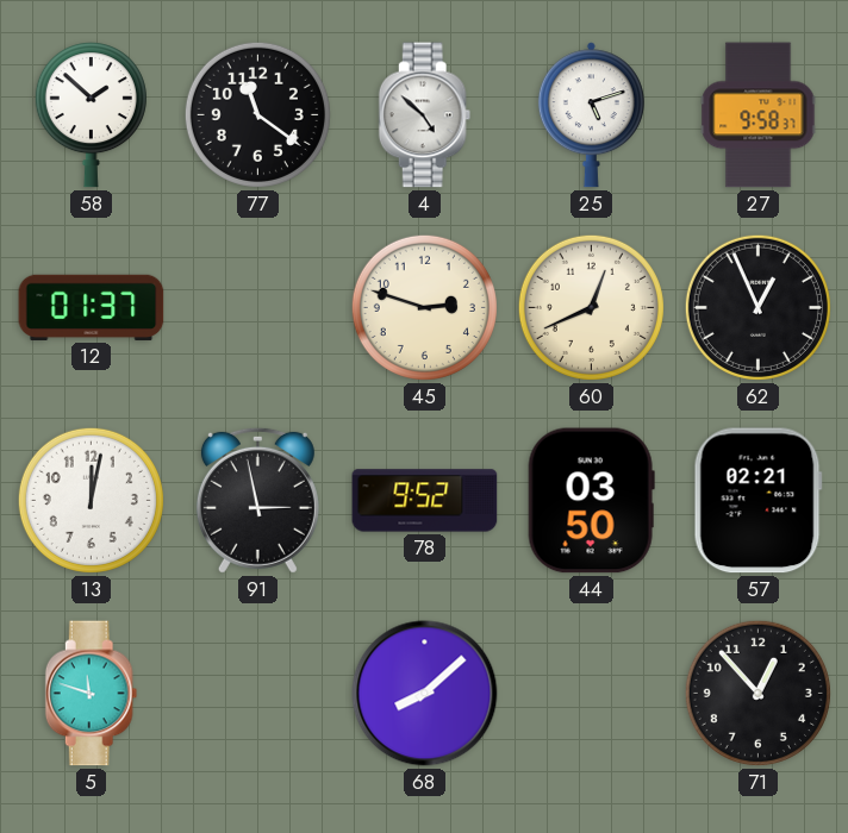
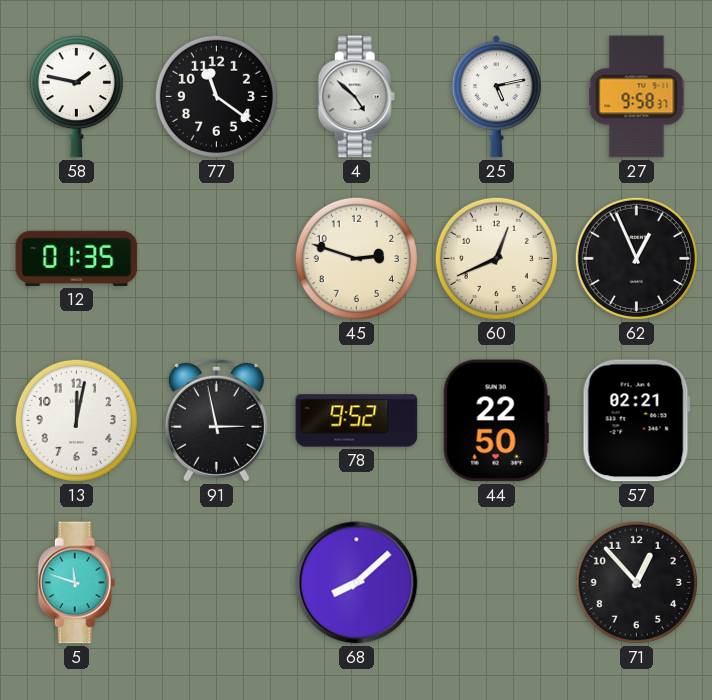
58: 1:52 -> 1:47
25: 5:12 -> 5:13
12: 01:37 -> 01:35
44: 03:50 -> 22:50
